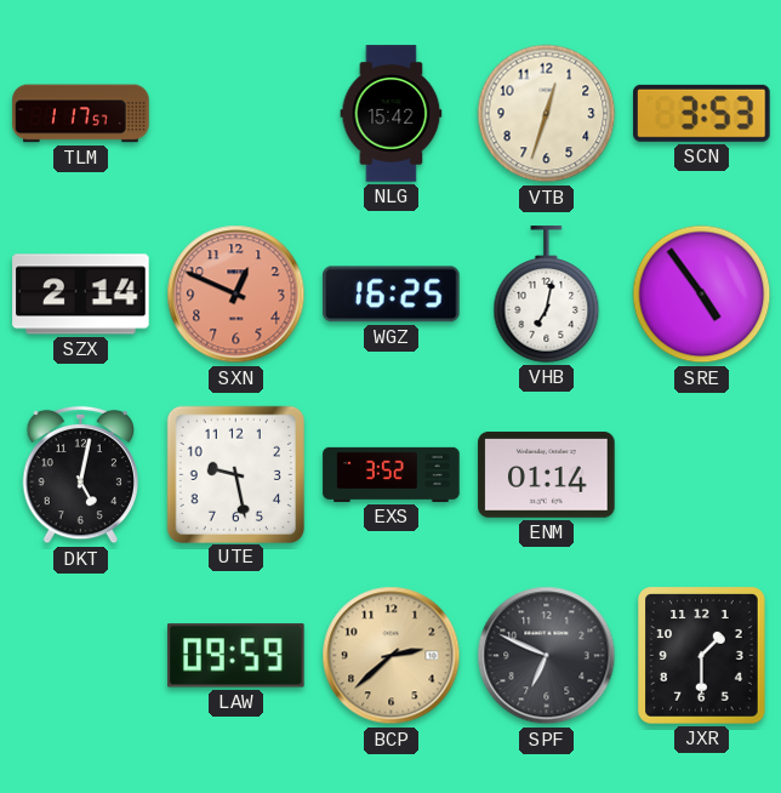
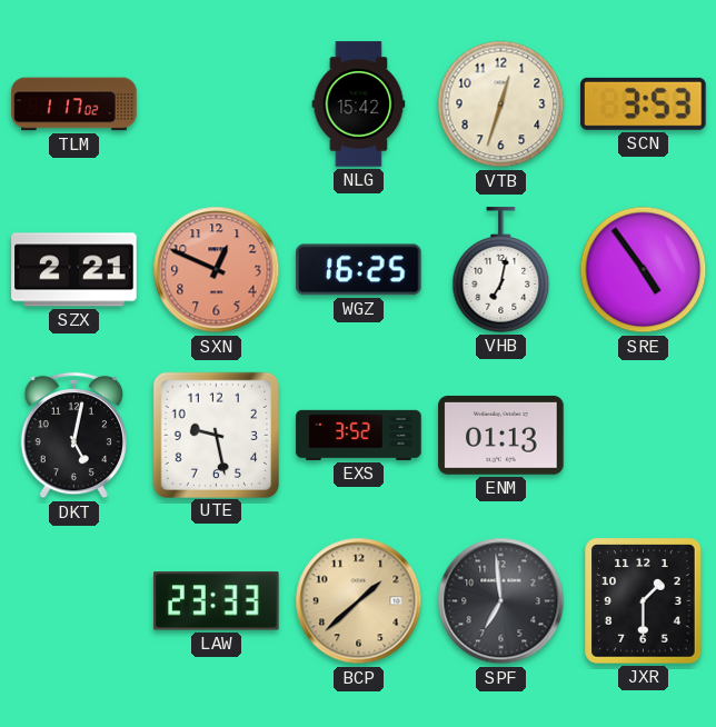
TLM: 1:17:57 -> 1:17:02
SZX: 2:14 -> 2:21
ENM: 01:14 -> 01:13
LAW: 09:59 -> 23:33
BCP: 2:38 -> 1:38
SPF: 6:49 -> 6:59
